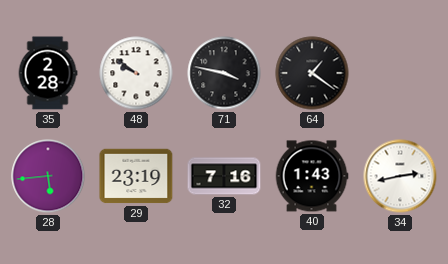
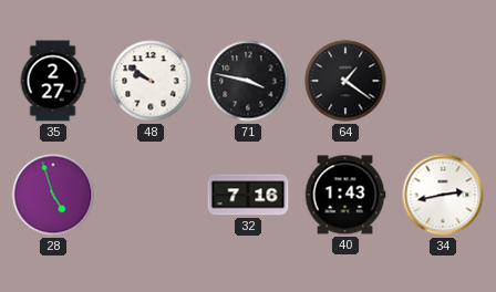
35: 2:28 -> 2:27
28: 5:44 -> 4:57
29: 23:19 -> none
